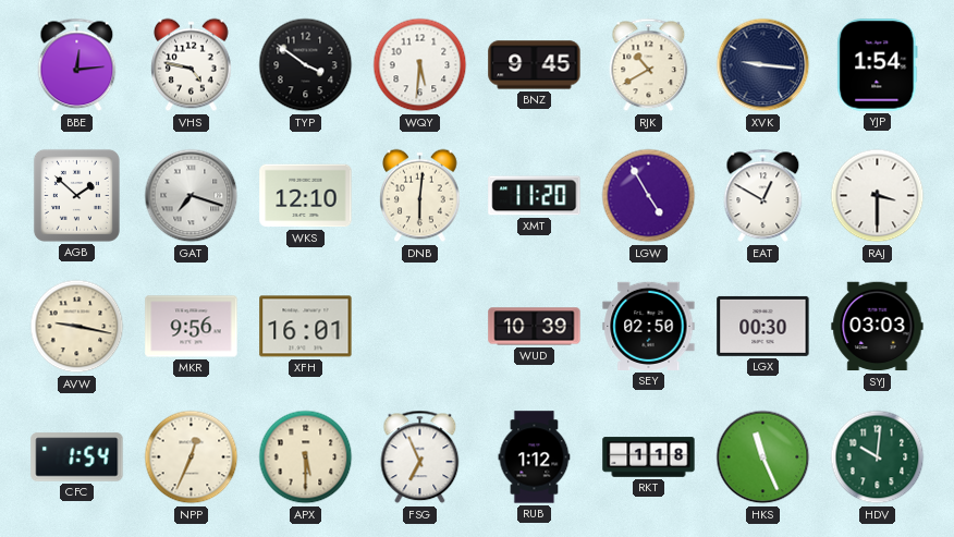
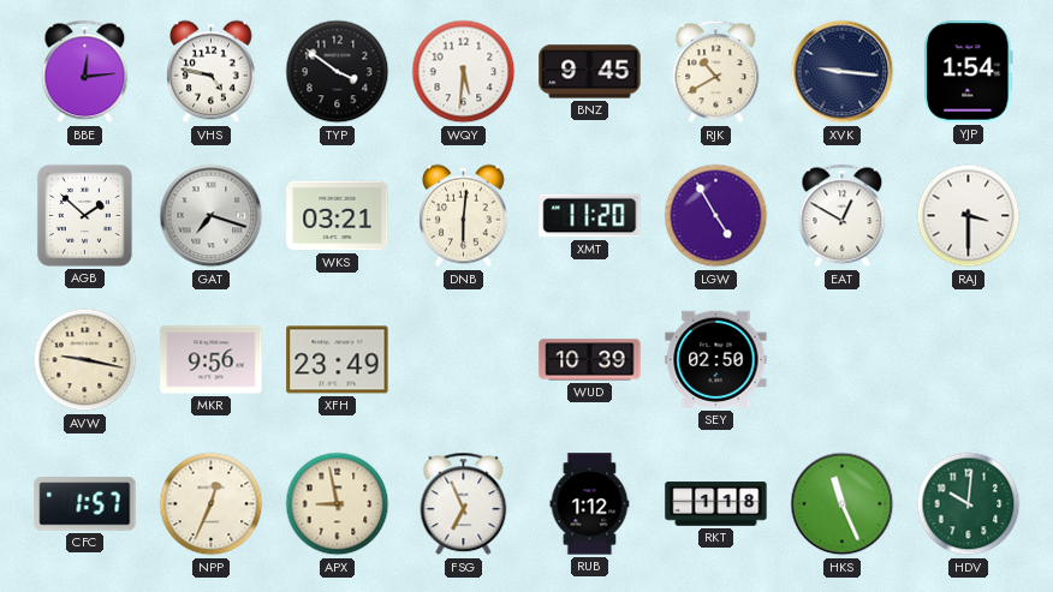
WKS: 12:10 -> 03:21
XFH: 16:01 -> 23:49
LGX: 00:30 -> none
SYJ: 03:03 -> none
CFC: 1:54 -> 1:57
APX: 5:30 -> 8:58
